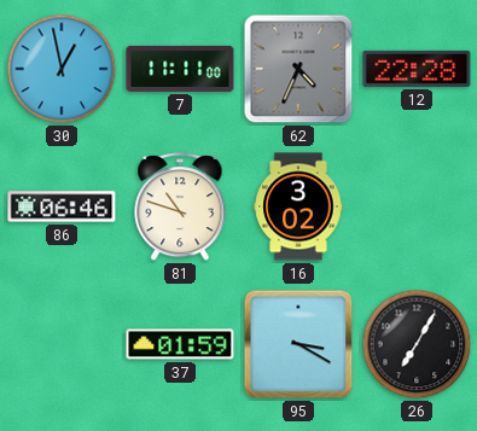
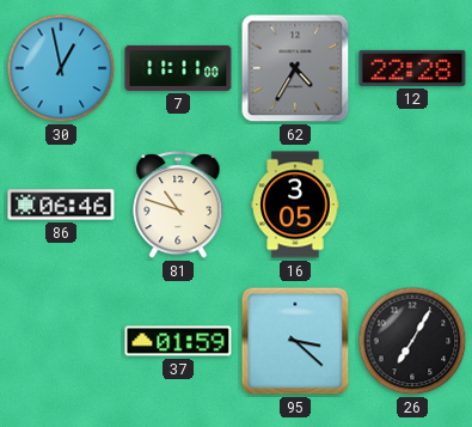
62: 4:34 -> 4:35
16: 3:02 -> 3:05
95: 3:20 -> 3:22
